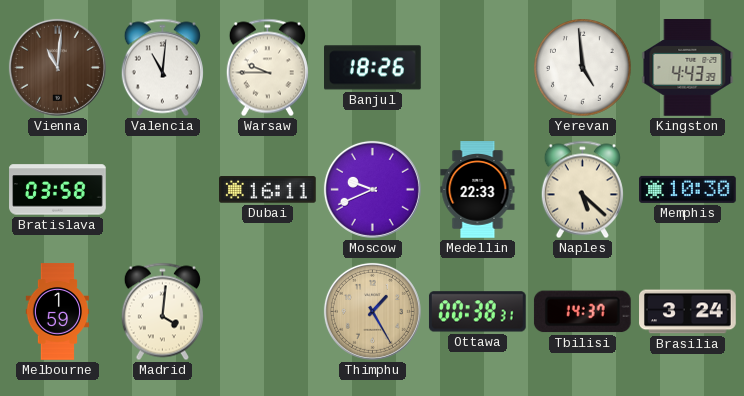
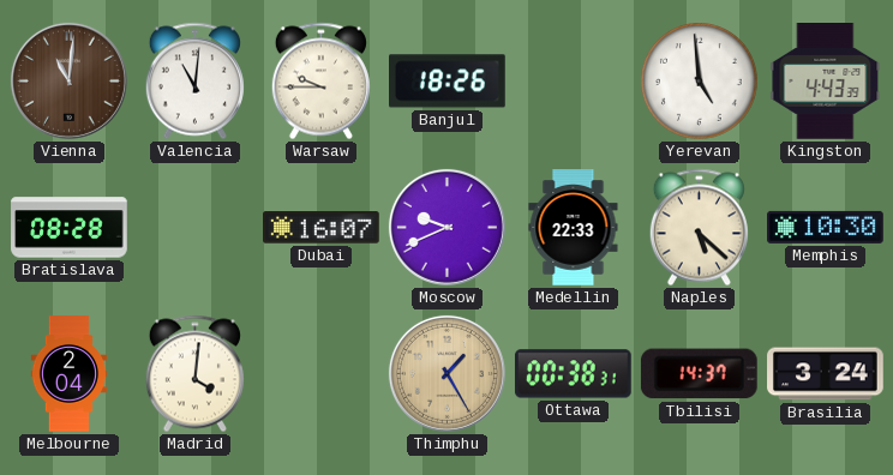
Bratislava: 03:58 -> 08:28
Dubai: 16:11 -> 16:07
Melbourne: 1:59 -> 2:04
